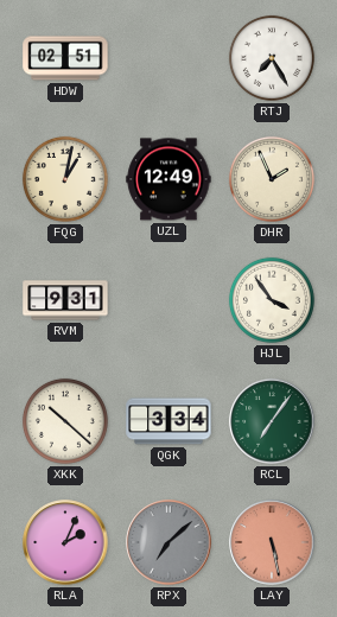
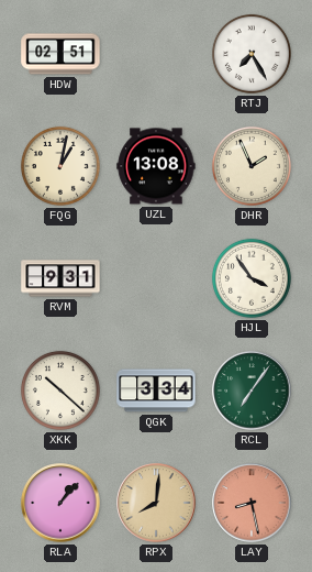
UZL: 12:49 -> 13:08
RLA: 2:04 -> 1:07
RPX: 7:08 -> 8:01
RPX dial: grey -> champagne
LAY: 5:28 -> 8:28
